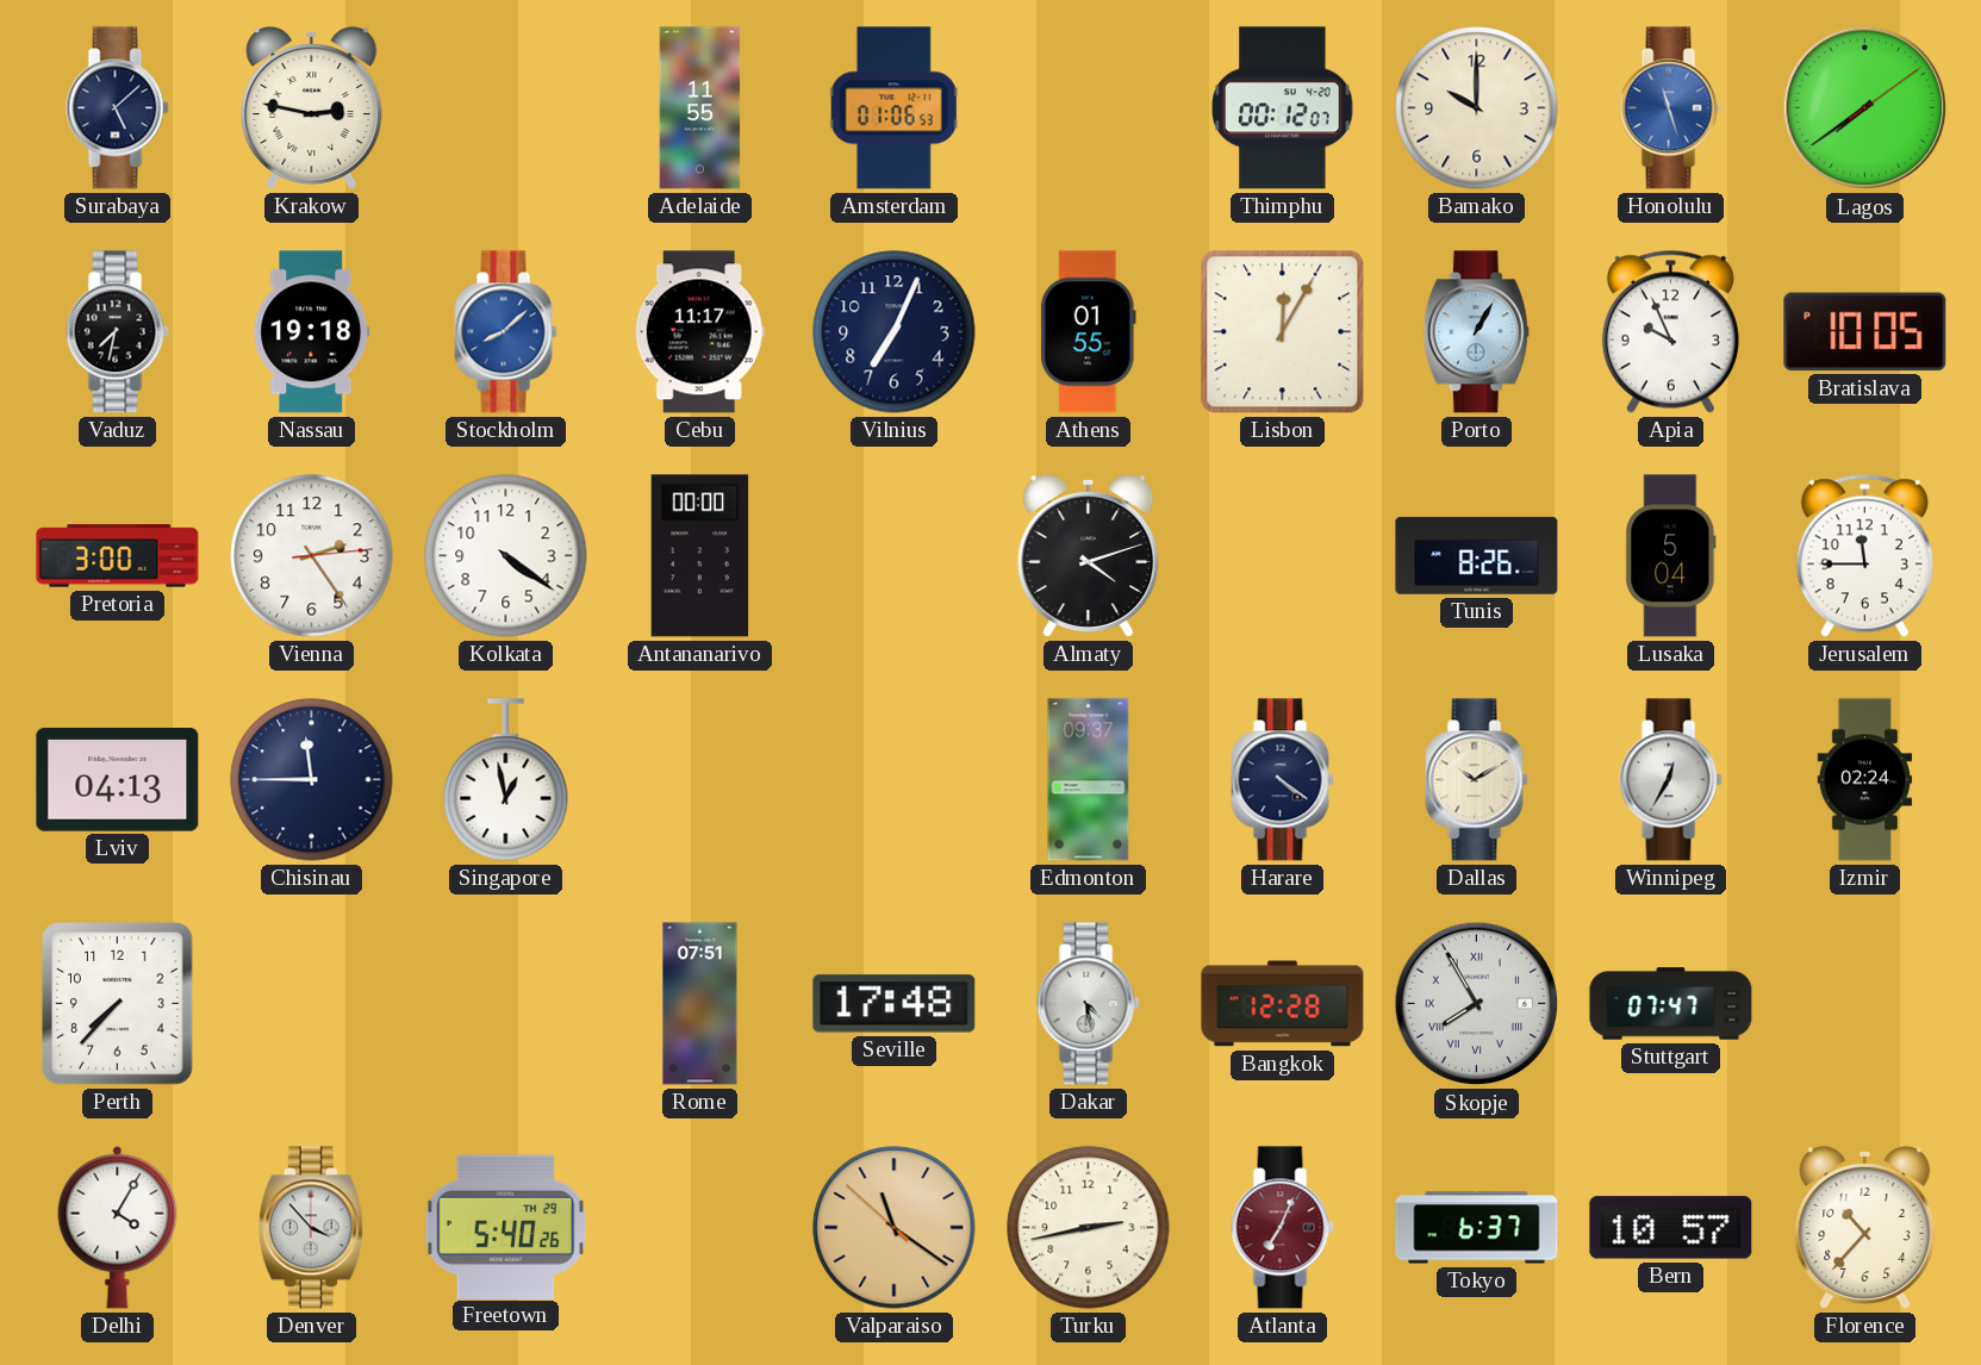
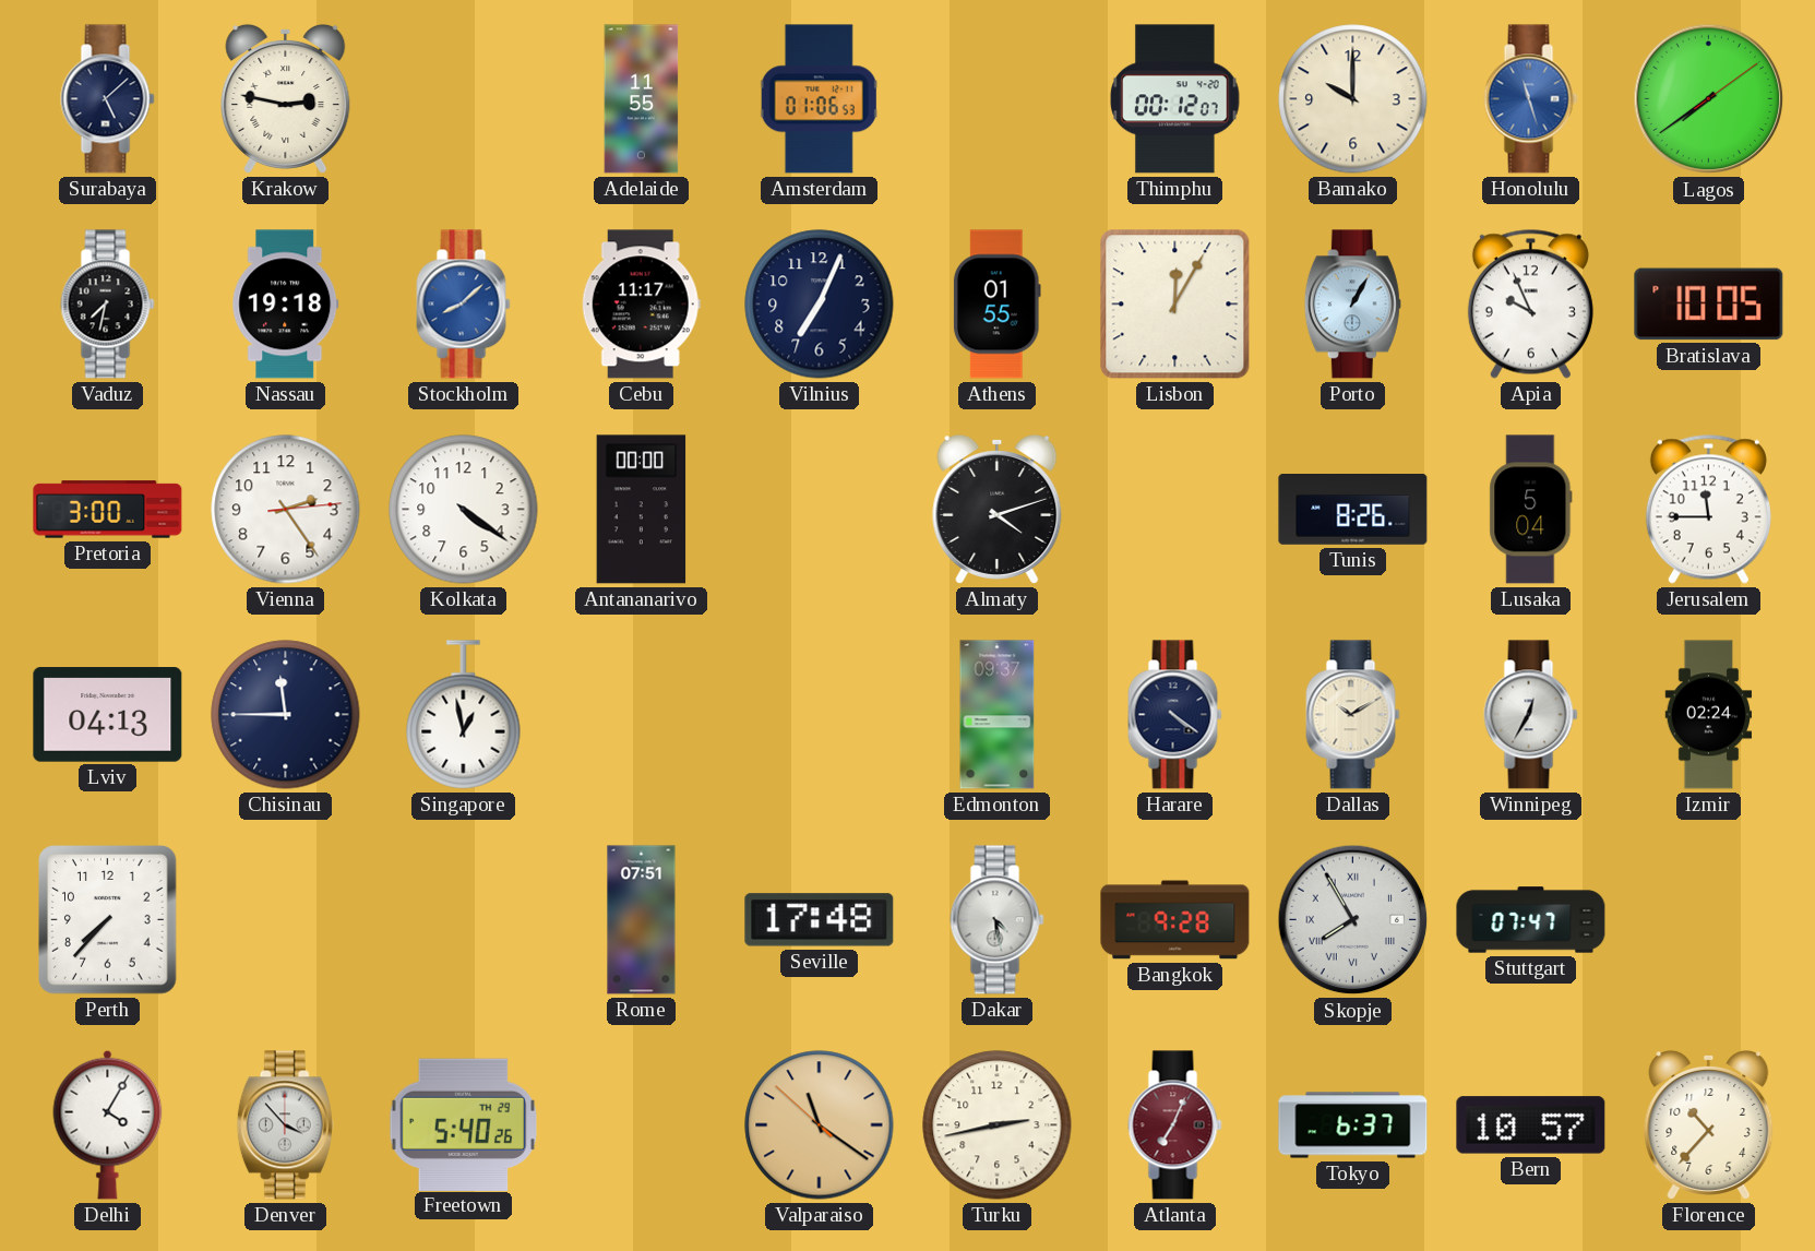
Bangkok: 12:28 -> 9:28
